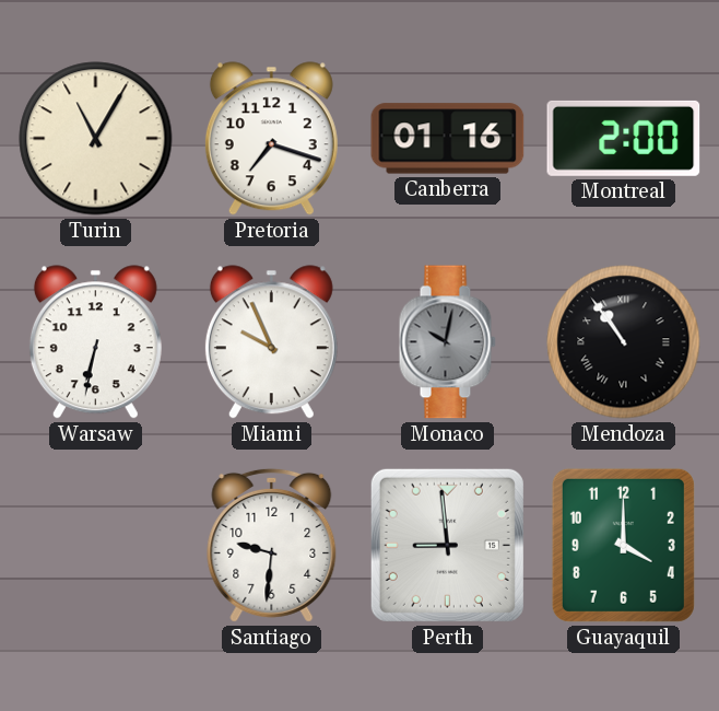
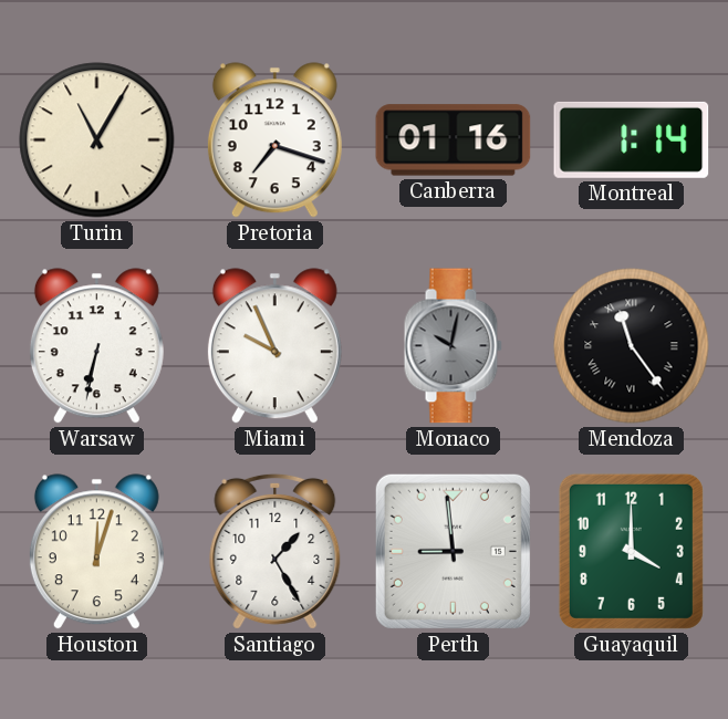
Montreal: 2:00 -> 1:14
Mendoza: 10:54 -> 11:24
Houston: none -> 12:03
Santiago: 9:31 -> 1:25
